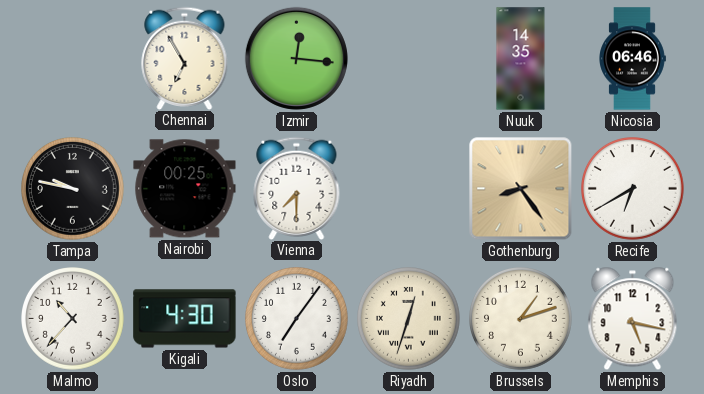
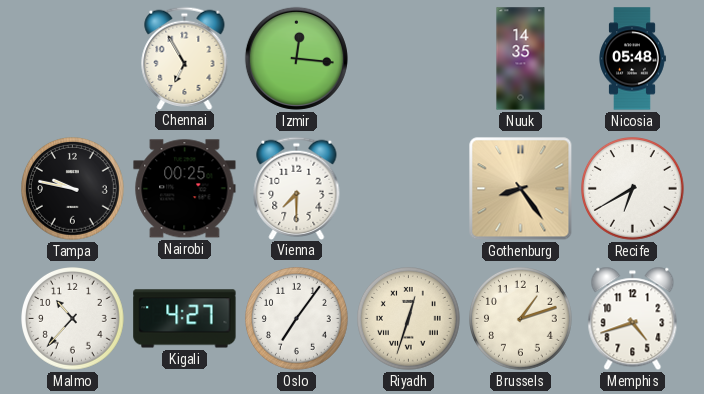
Nicosia: 06:46 -> 05:48
Kigali: 4:30 -> 4:27
Memphis: 5:17 -> 4:42
